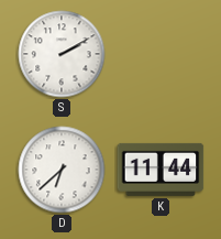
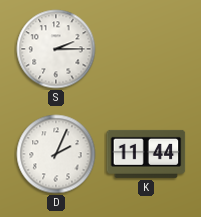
S: 2:10 -> 2:15
D: 6:38 -> 2:04
